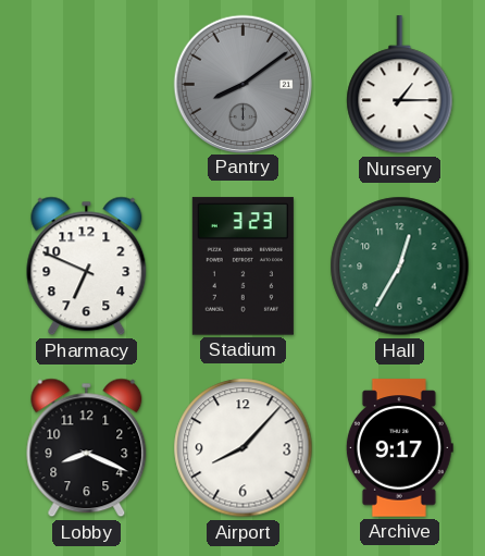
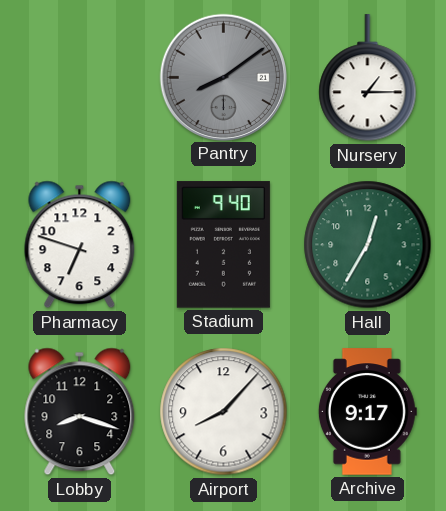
Pharmacy: 6:49 -> 6:48
Stadium: 3:23 -> 9:40
Lobby: 8:19 -> 8:18
